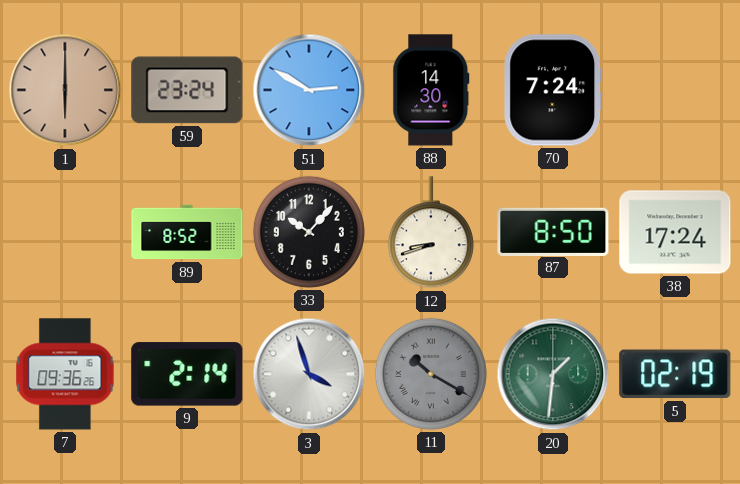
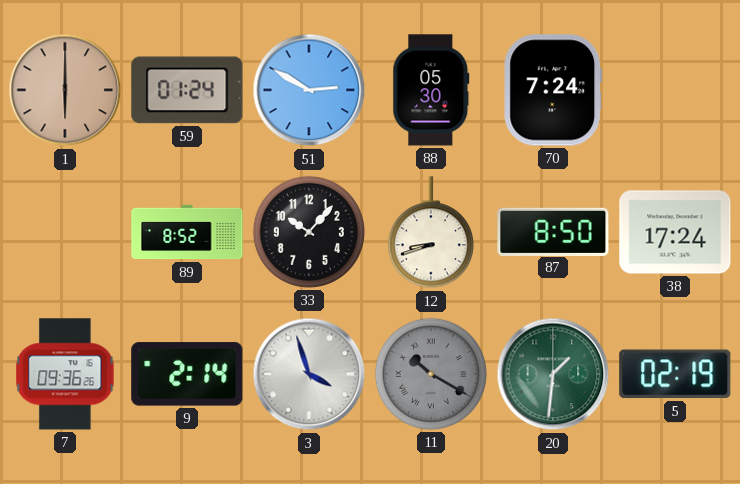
59: 23:24 -> 01:24
88: 14:30 -> 05:30
